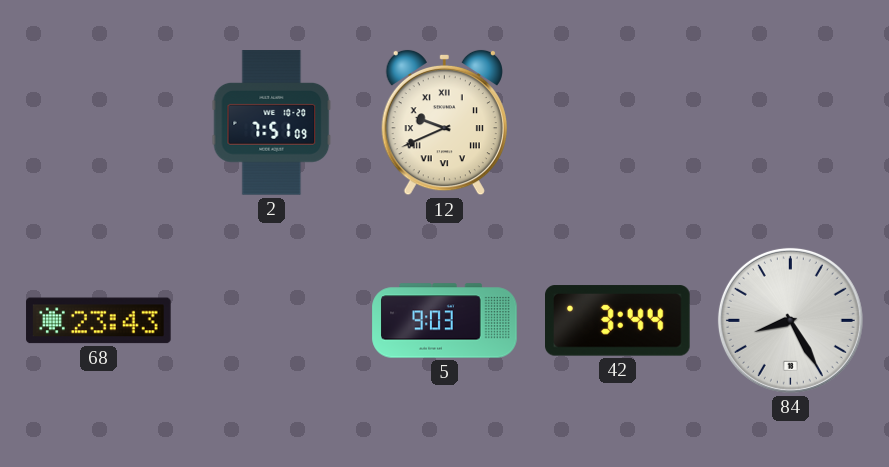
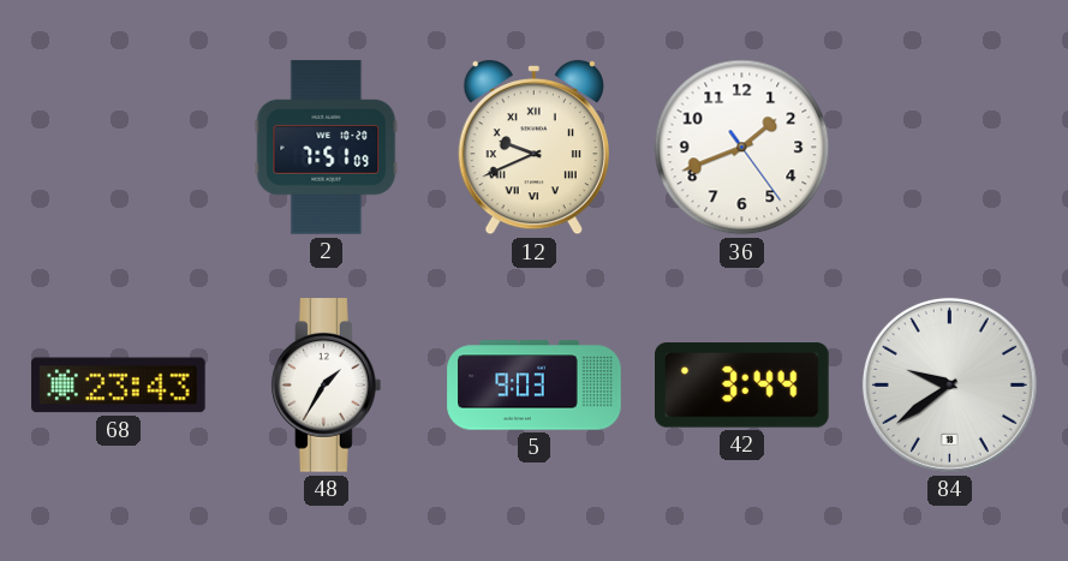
36: none -> 1:41
48: none -> 1:35
84: 8:25 -> 9:39
